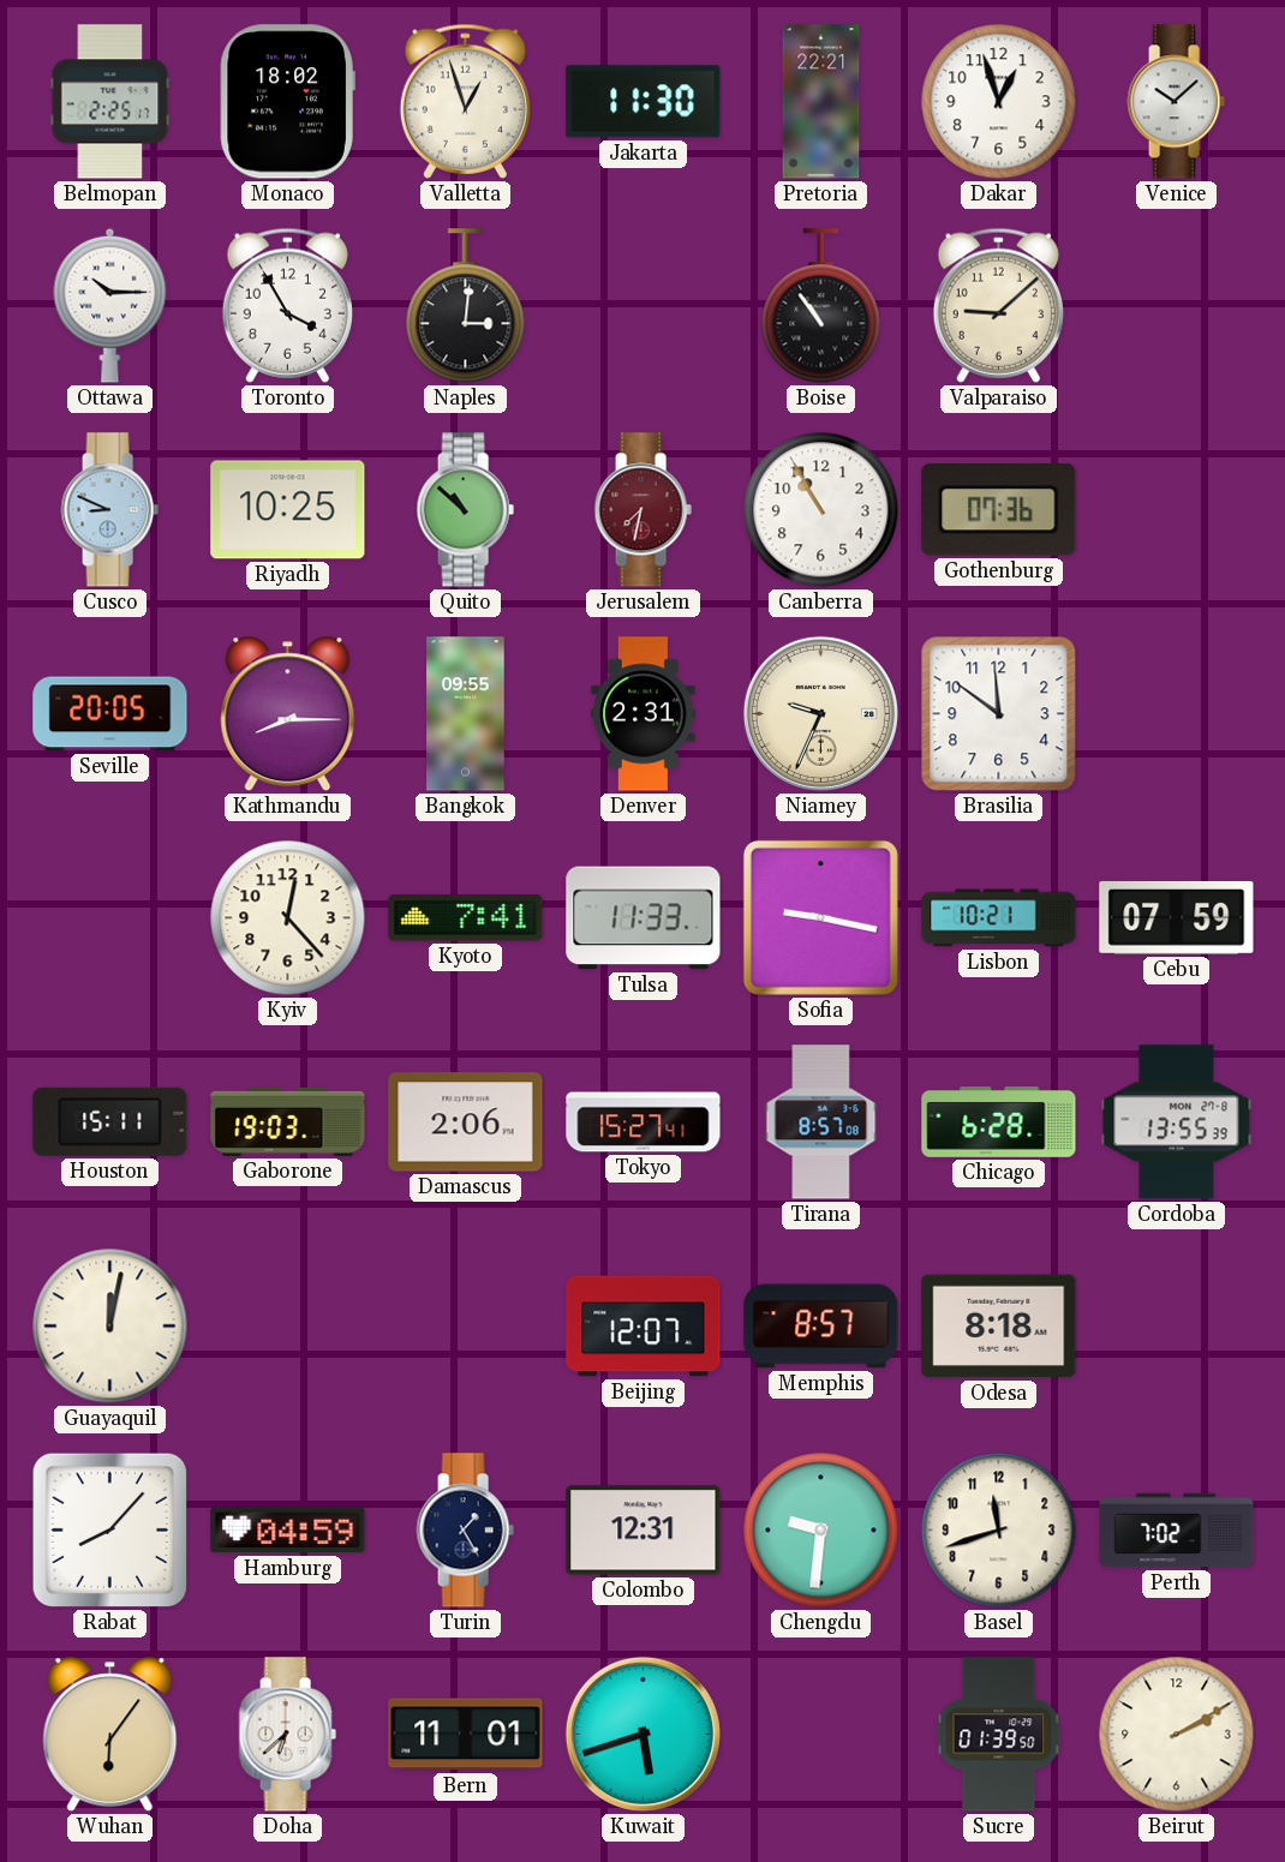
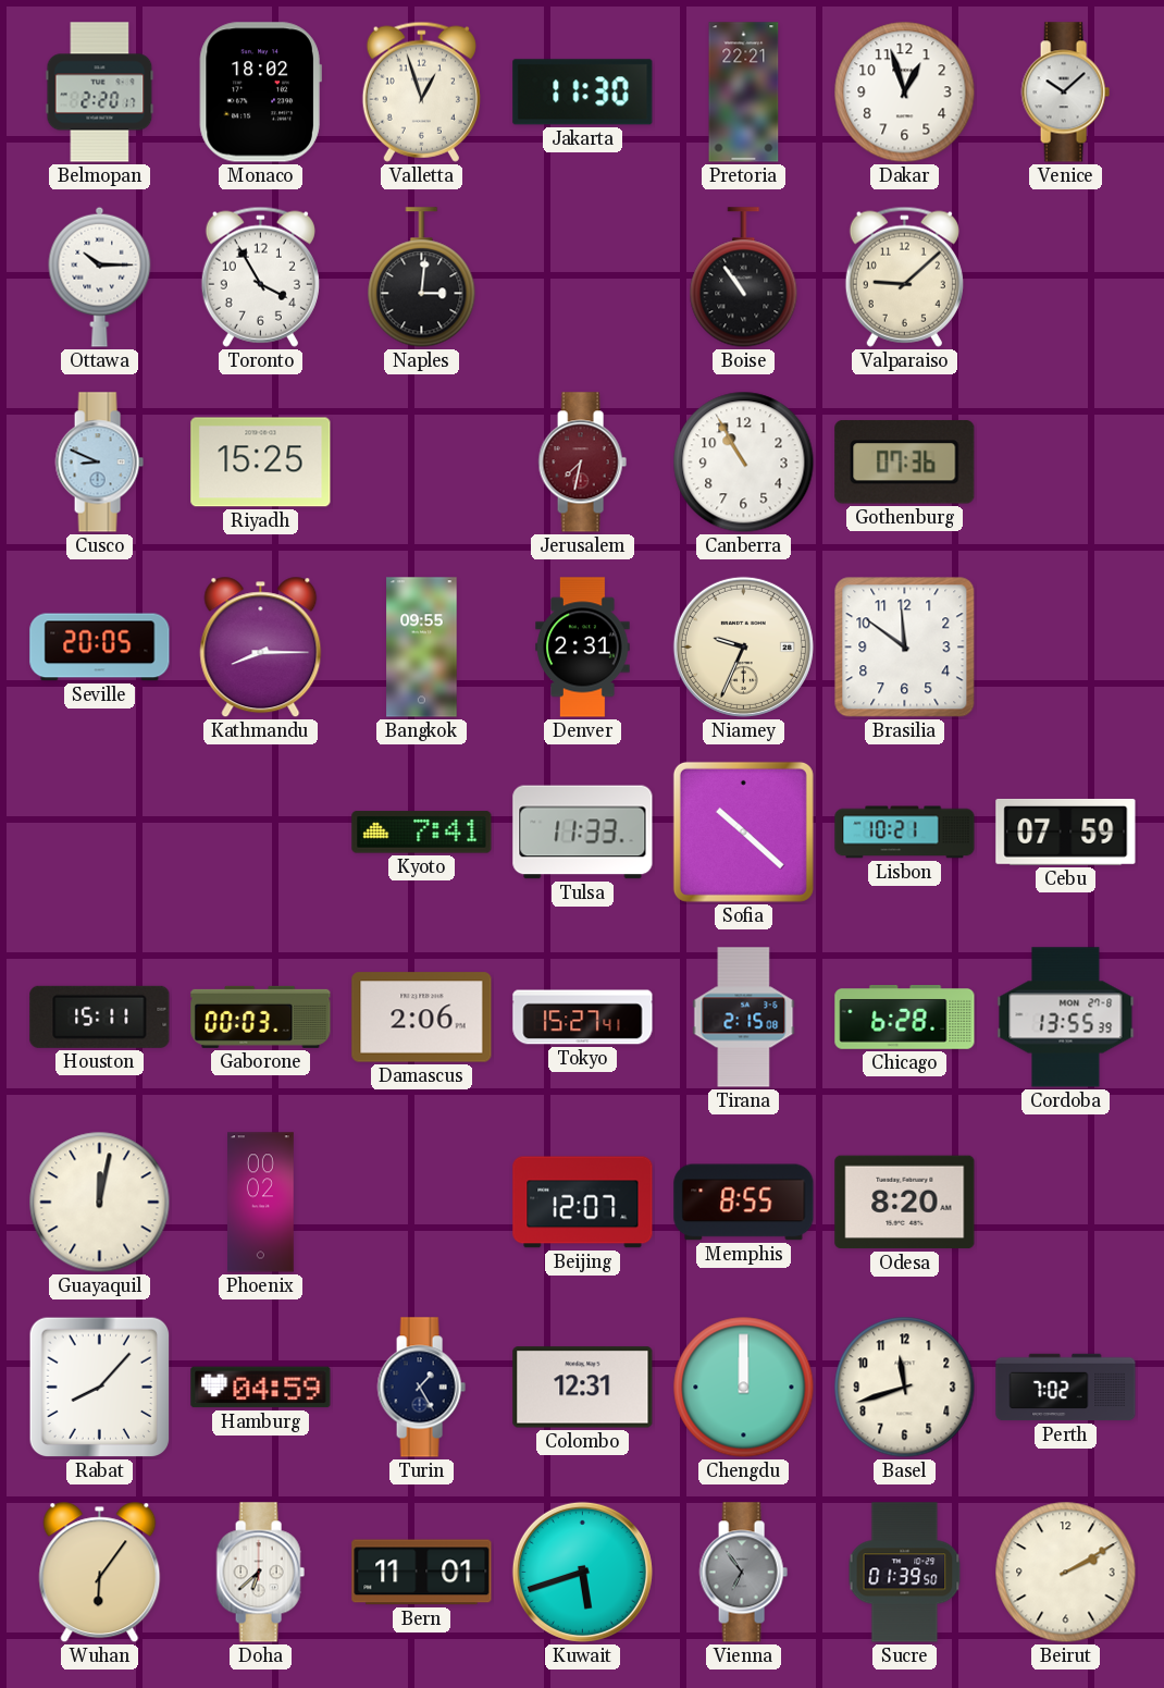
Belmopan: 2:25 -> 2:20
Riyadh: 10:25 -> 15:25
Quito: 10:52 -> none
Kyiv: 12:23 -> none
Sofia: 9:17 -> 10:22
Gaborone: 19:03 -> 00:03
Tirana: 8:57 -> 2:15
Phoenix: none -> 00:02
Memphis: 8:57 -> 8:55
Odesa: 8:18 -> 8:20
Chengdu: 9:31 -> 12:00
Vienna: none -> 6:54
